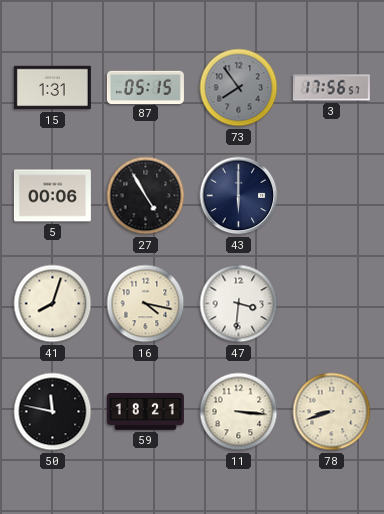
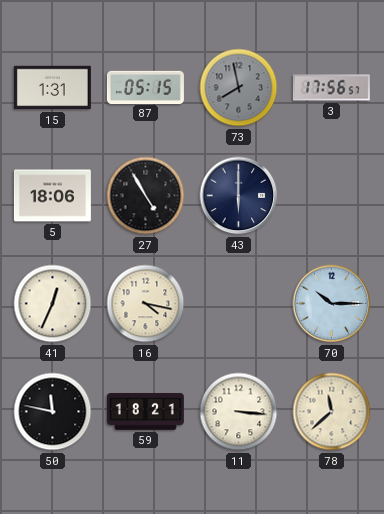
73: 7:54 -> 7:58
5: 00:06 -> 18:06
41: 8:03 -> 12:34
47: 3:31 -> none
70: none -> 10:15
78: 8:42 -> 11:38
